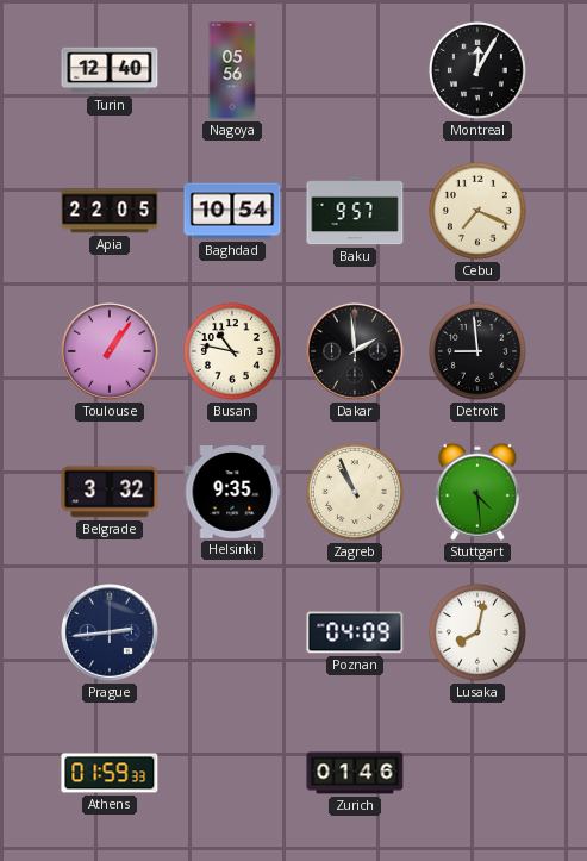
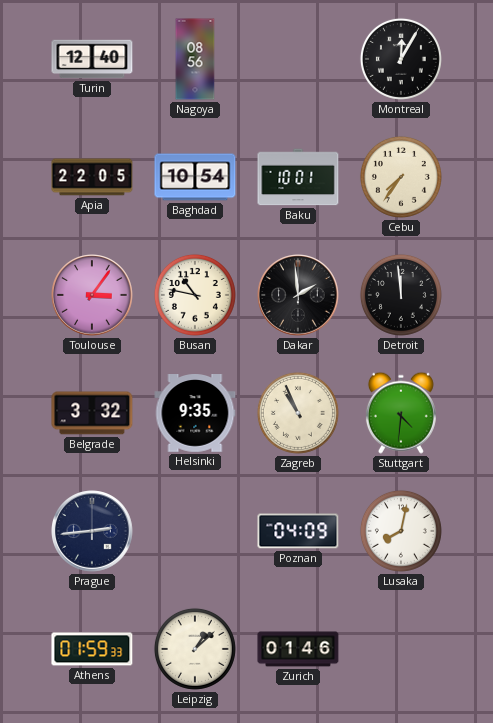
Nagoya: 05:56 -> 08:56
Baku: 9:57 -> 10:01
Cebu: 7:19 -> 7:36
Toulouse: 1:06 -> 3:06
Detroit: 8:59 -> 11:59
Stuttgart: 4:29 -> 4:31
Leipzig: none -> 1:08
